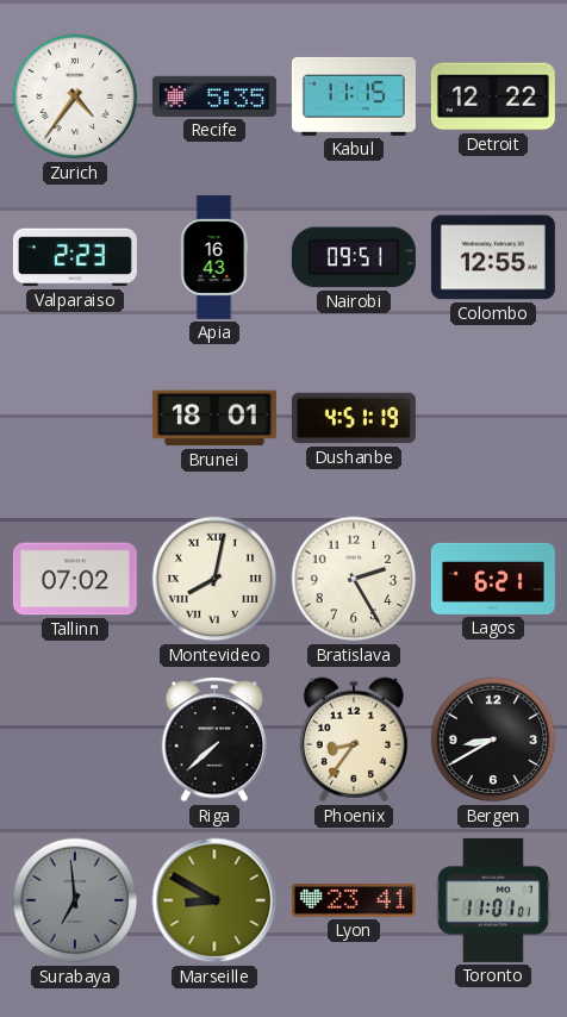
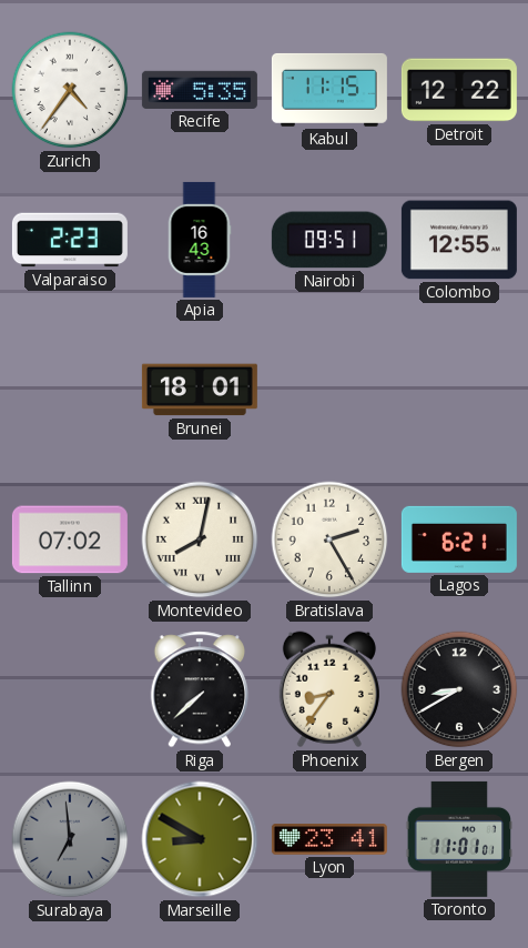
Dushanbe: 4:51 -> none
